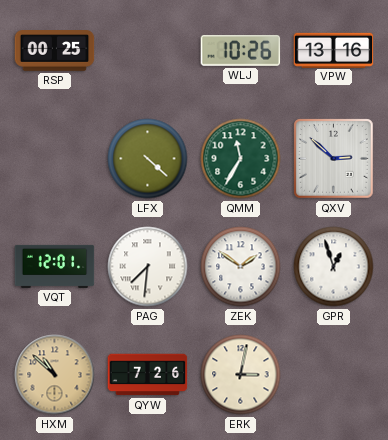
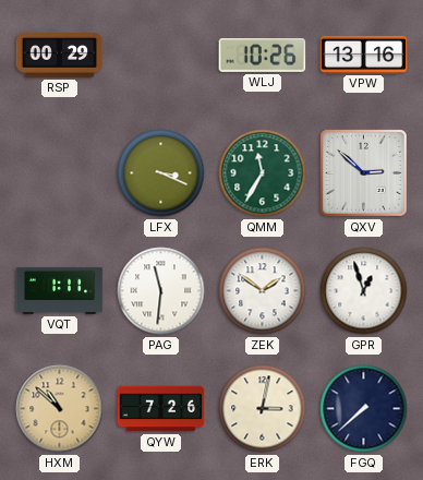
RSP: 00:25 -> 00:29
LFX: 4:22 -> 3:19
VQT: 12:01 -> 1:11
PAG: 7:31 -> 11:31
FGQ: none -> 7:38
